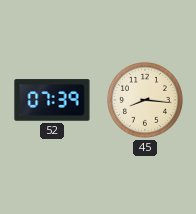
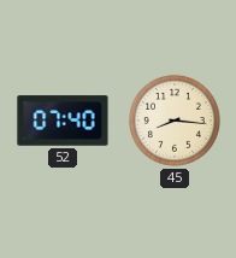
52: 07:39 -> 07:40
